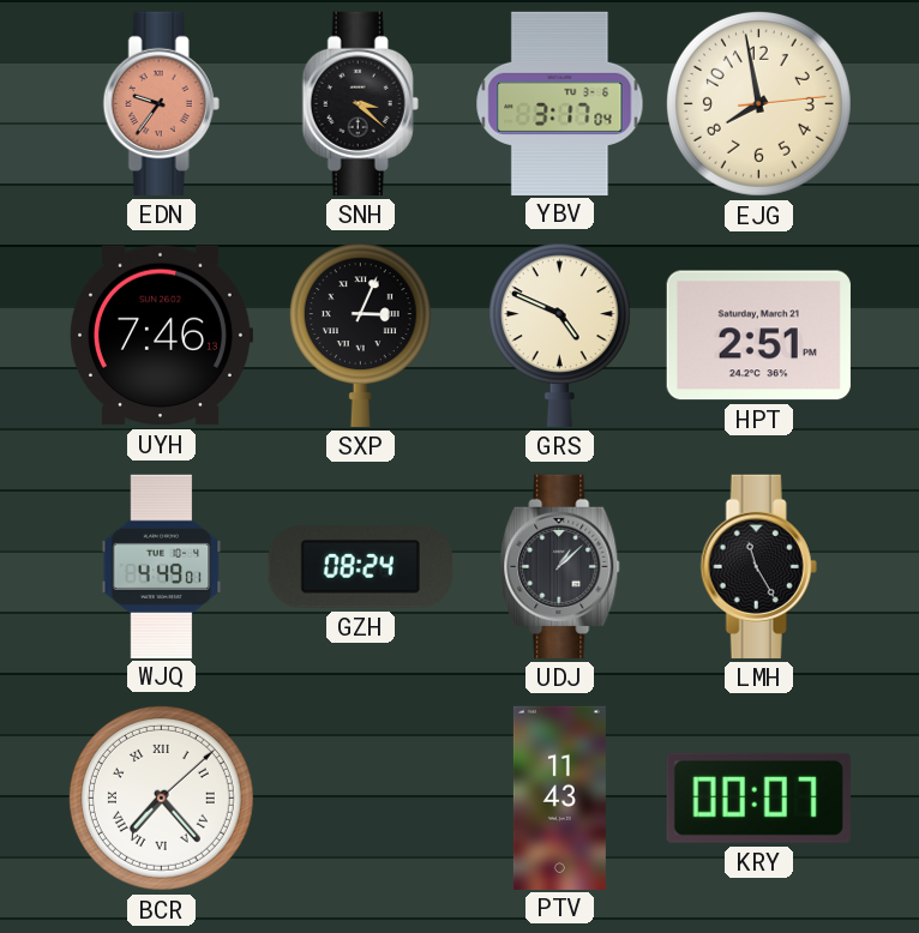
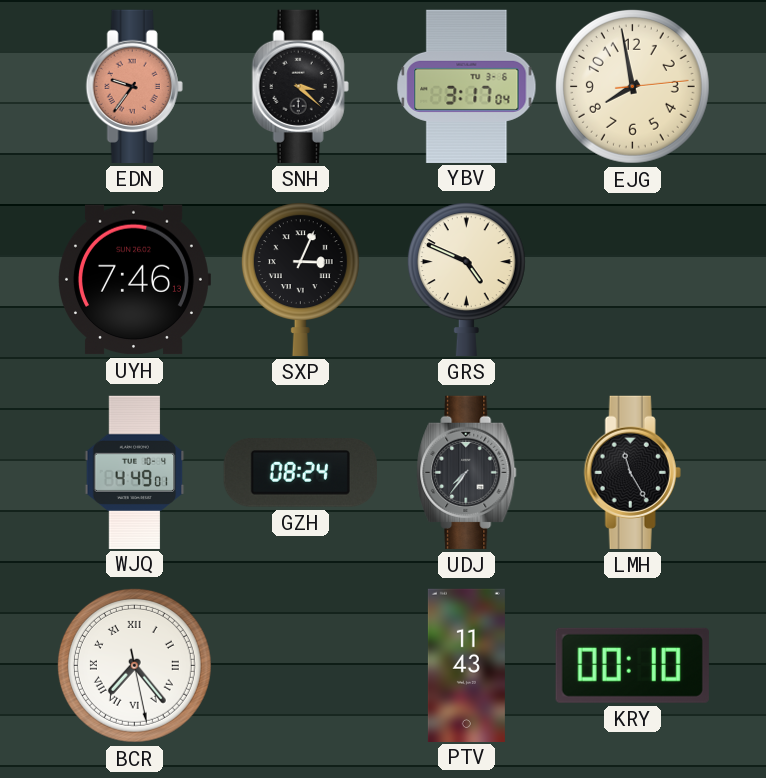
HPT: 2:51 -> none
UDJ: 1:08 -> 7:36
BCR: 7:23:08 -> 7:23:28
KRY: 00:07 -> 00:10
